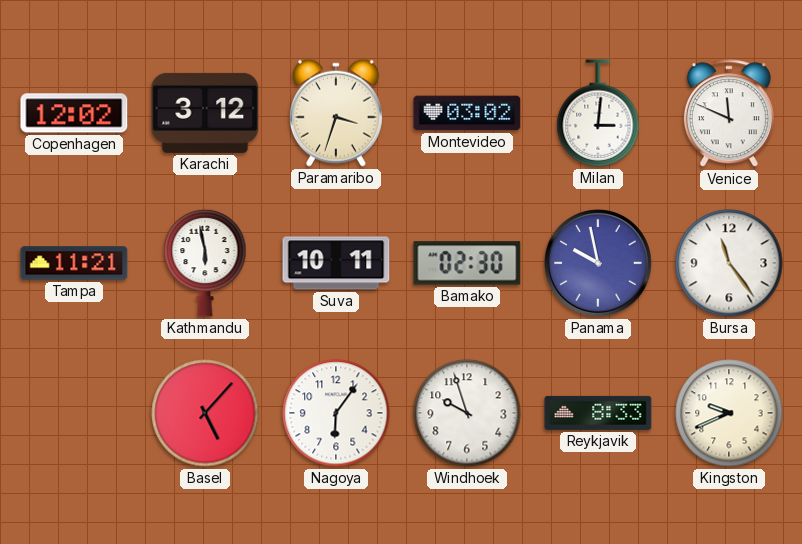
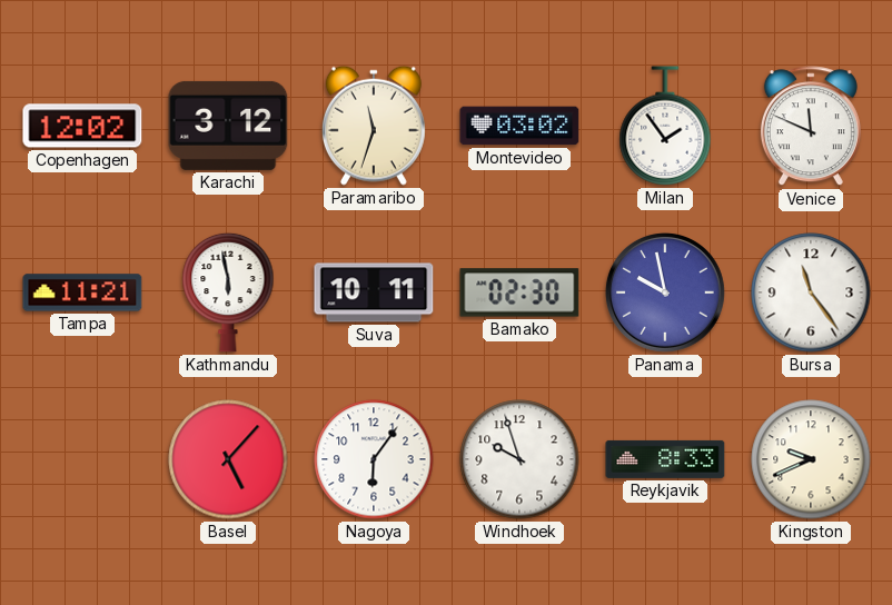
Paramaribo: 3:33 -> 11:33
Milan: 3:01 -> 1:54
